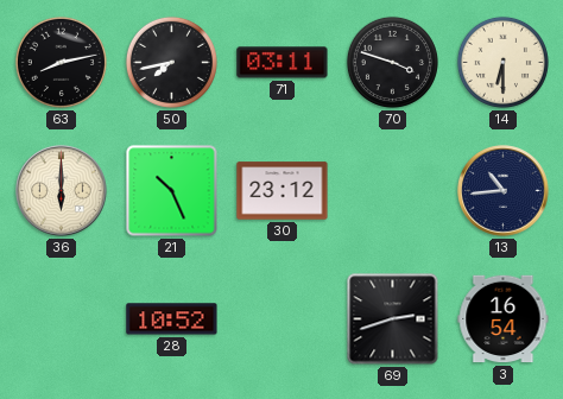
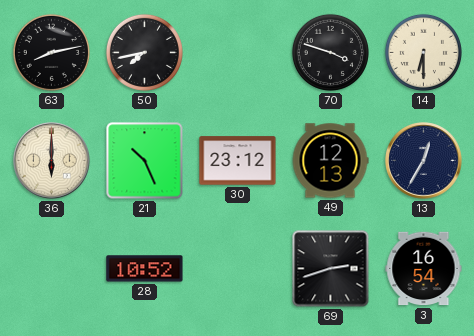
71: 03:11 -> none
49: none -> 12:13
13: 10:44 -> 12:35
